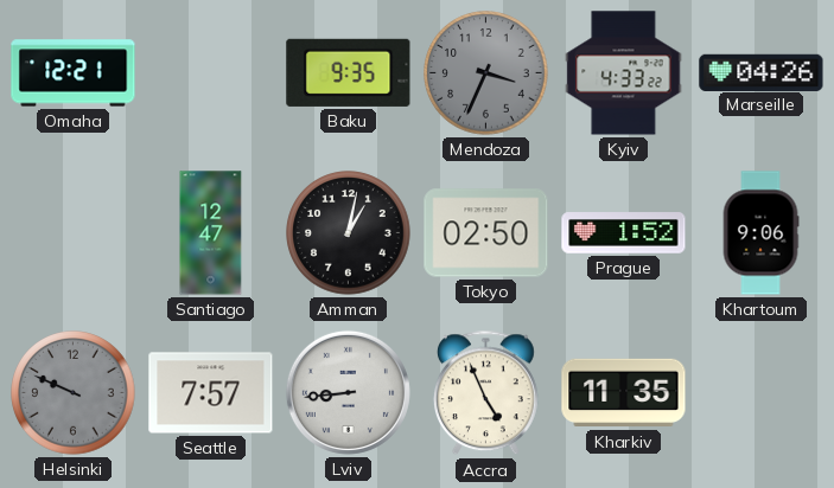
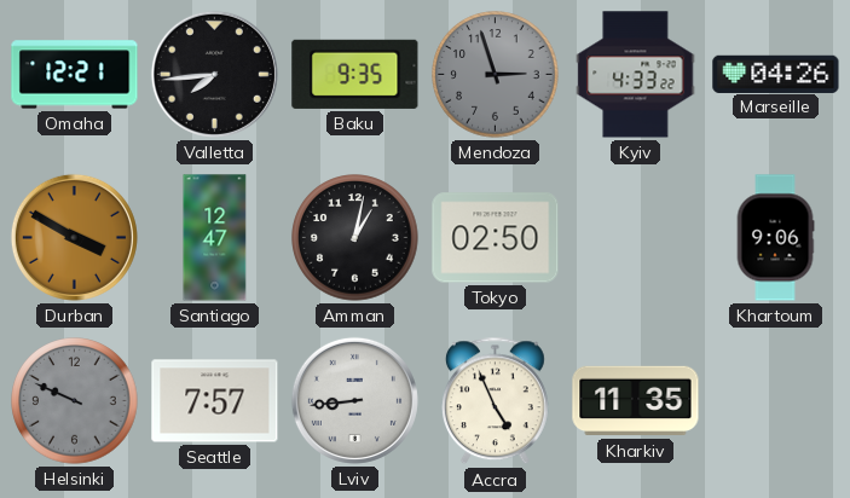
Valletta: none -> 7:44
Mendoza: 3:34 -> 2:57
Durban: none -> 3:50
Prague: 1:52 -> none
